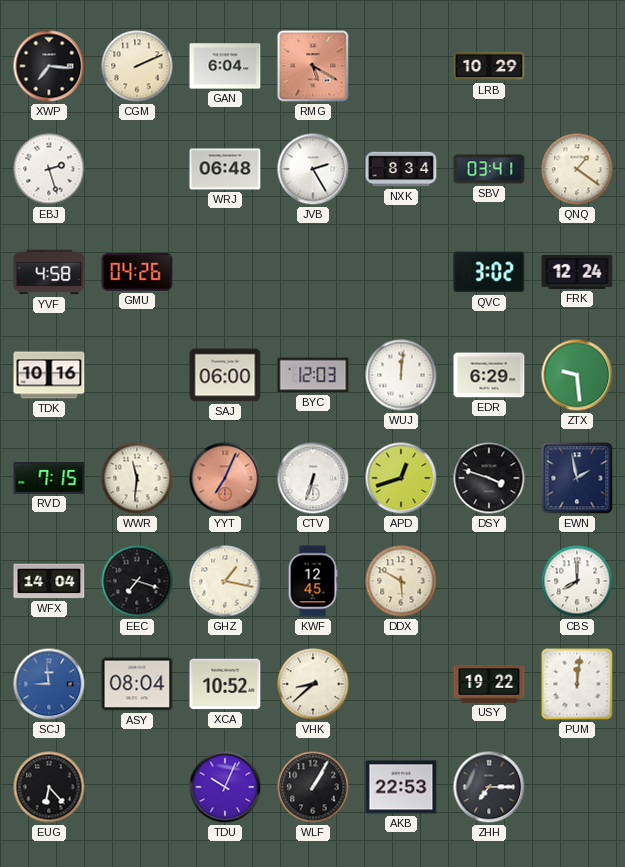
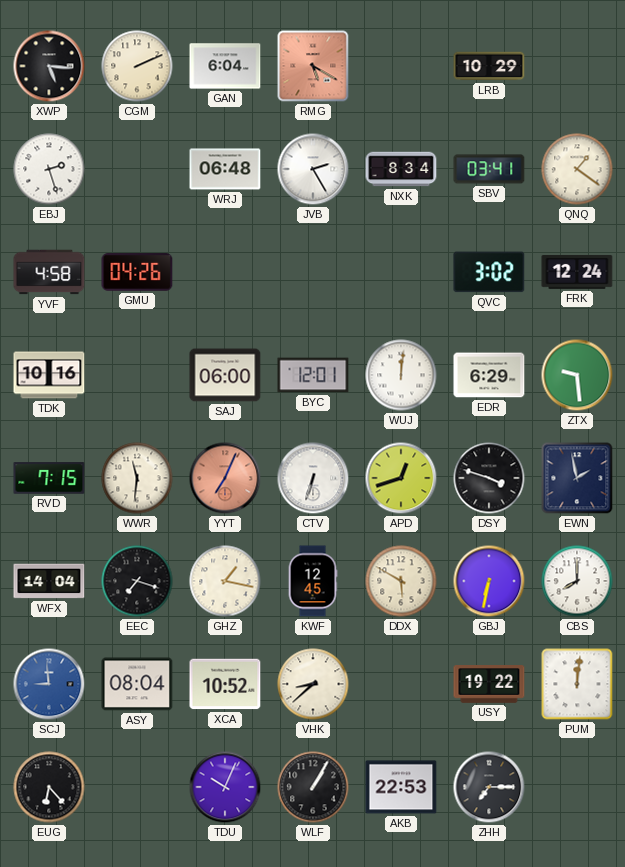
XWP: 7:16 -> 5:16
BYC: 12:03 -> 12:01
GBJ: none -> 6:32
